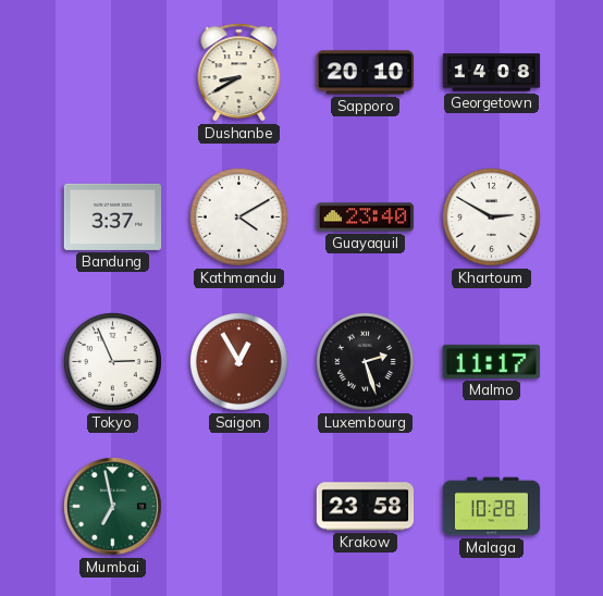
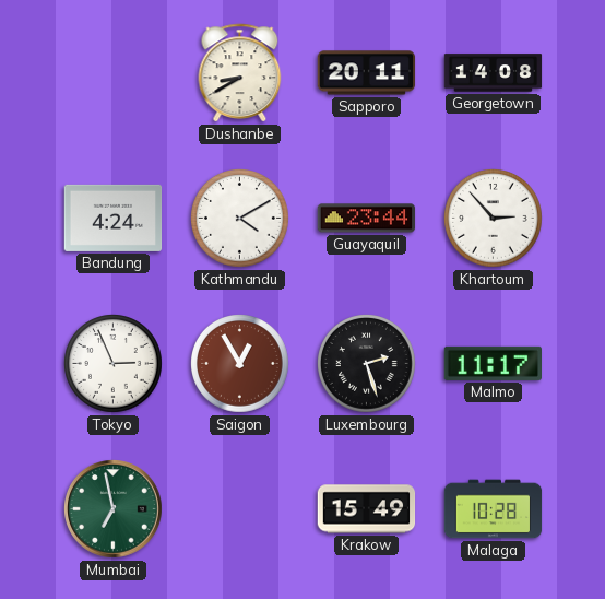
Sapporo: 20:10 -> 20:11
Bandung: 3:37 -> 4:24
Guayaquil: 23:40 -> 23:44
Khartoum: 2:50 -> 2:53
Krakow: 23:58 -> 15:49
